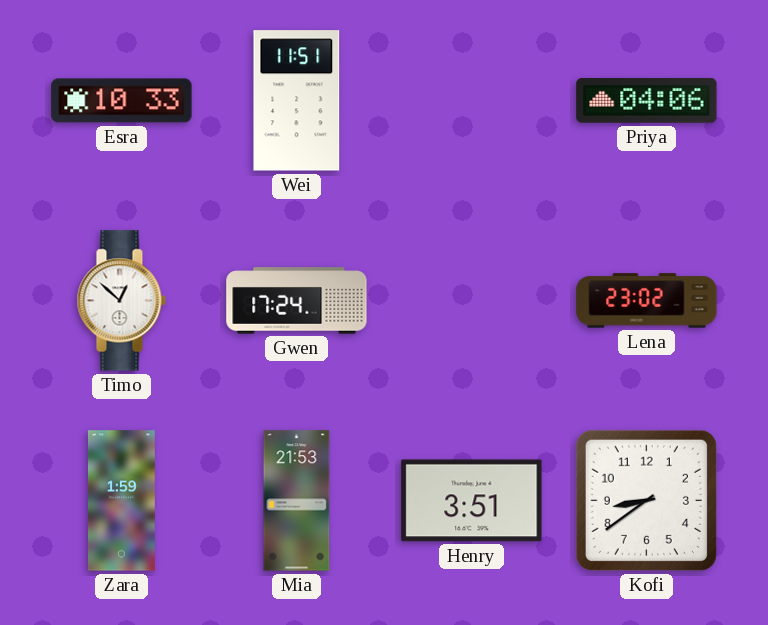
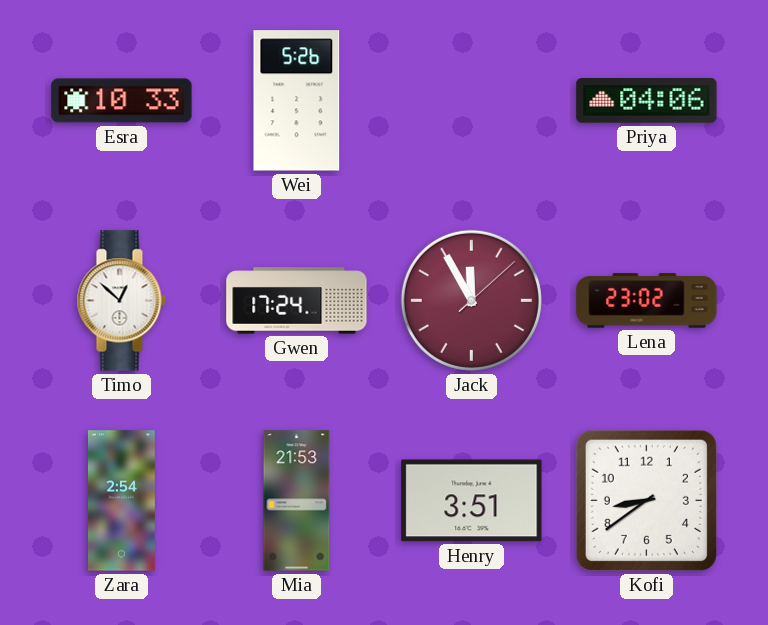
Wei: 11:51 -> 5:26
Jack: none -> 11:55
Zara: 1:59 -> 2:54
